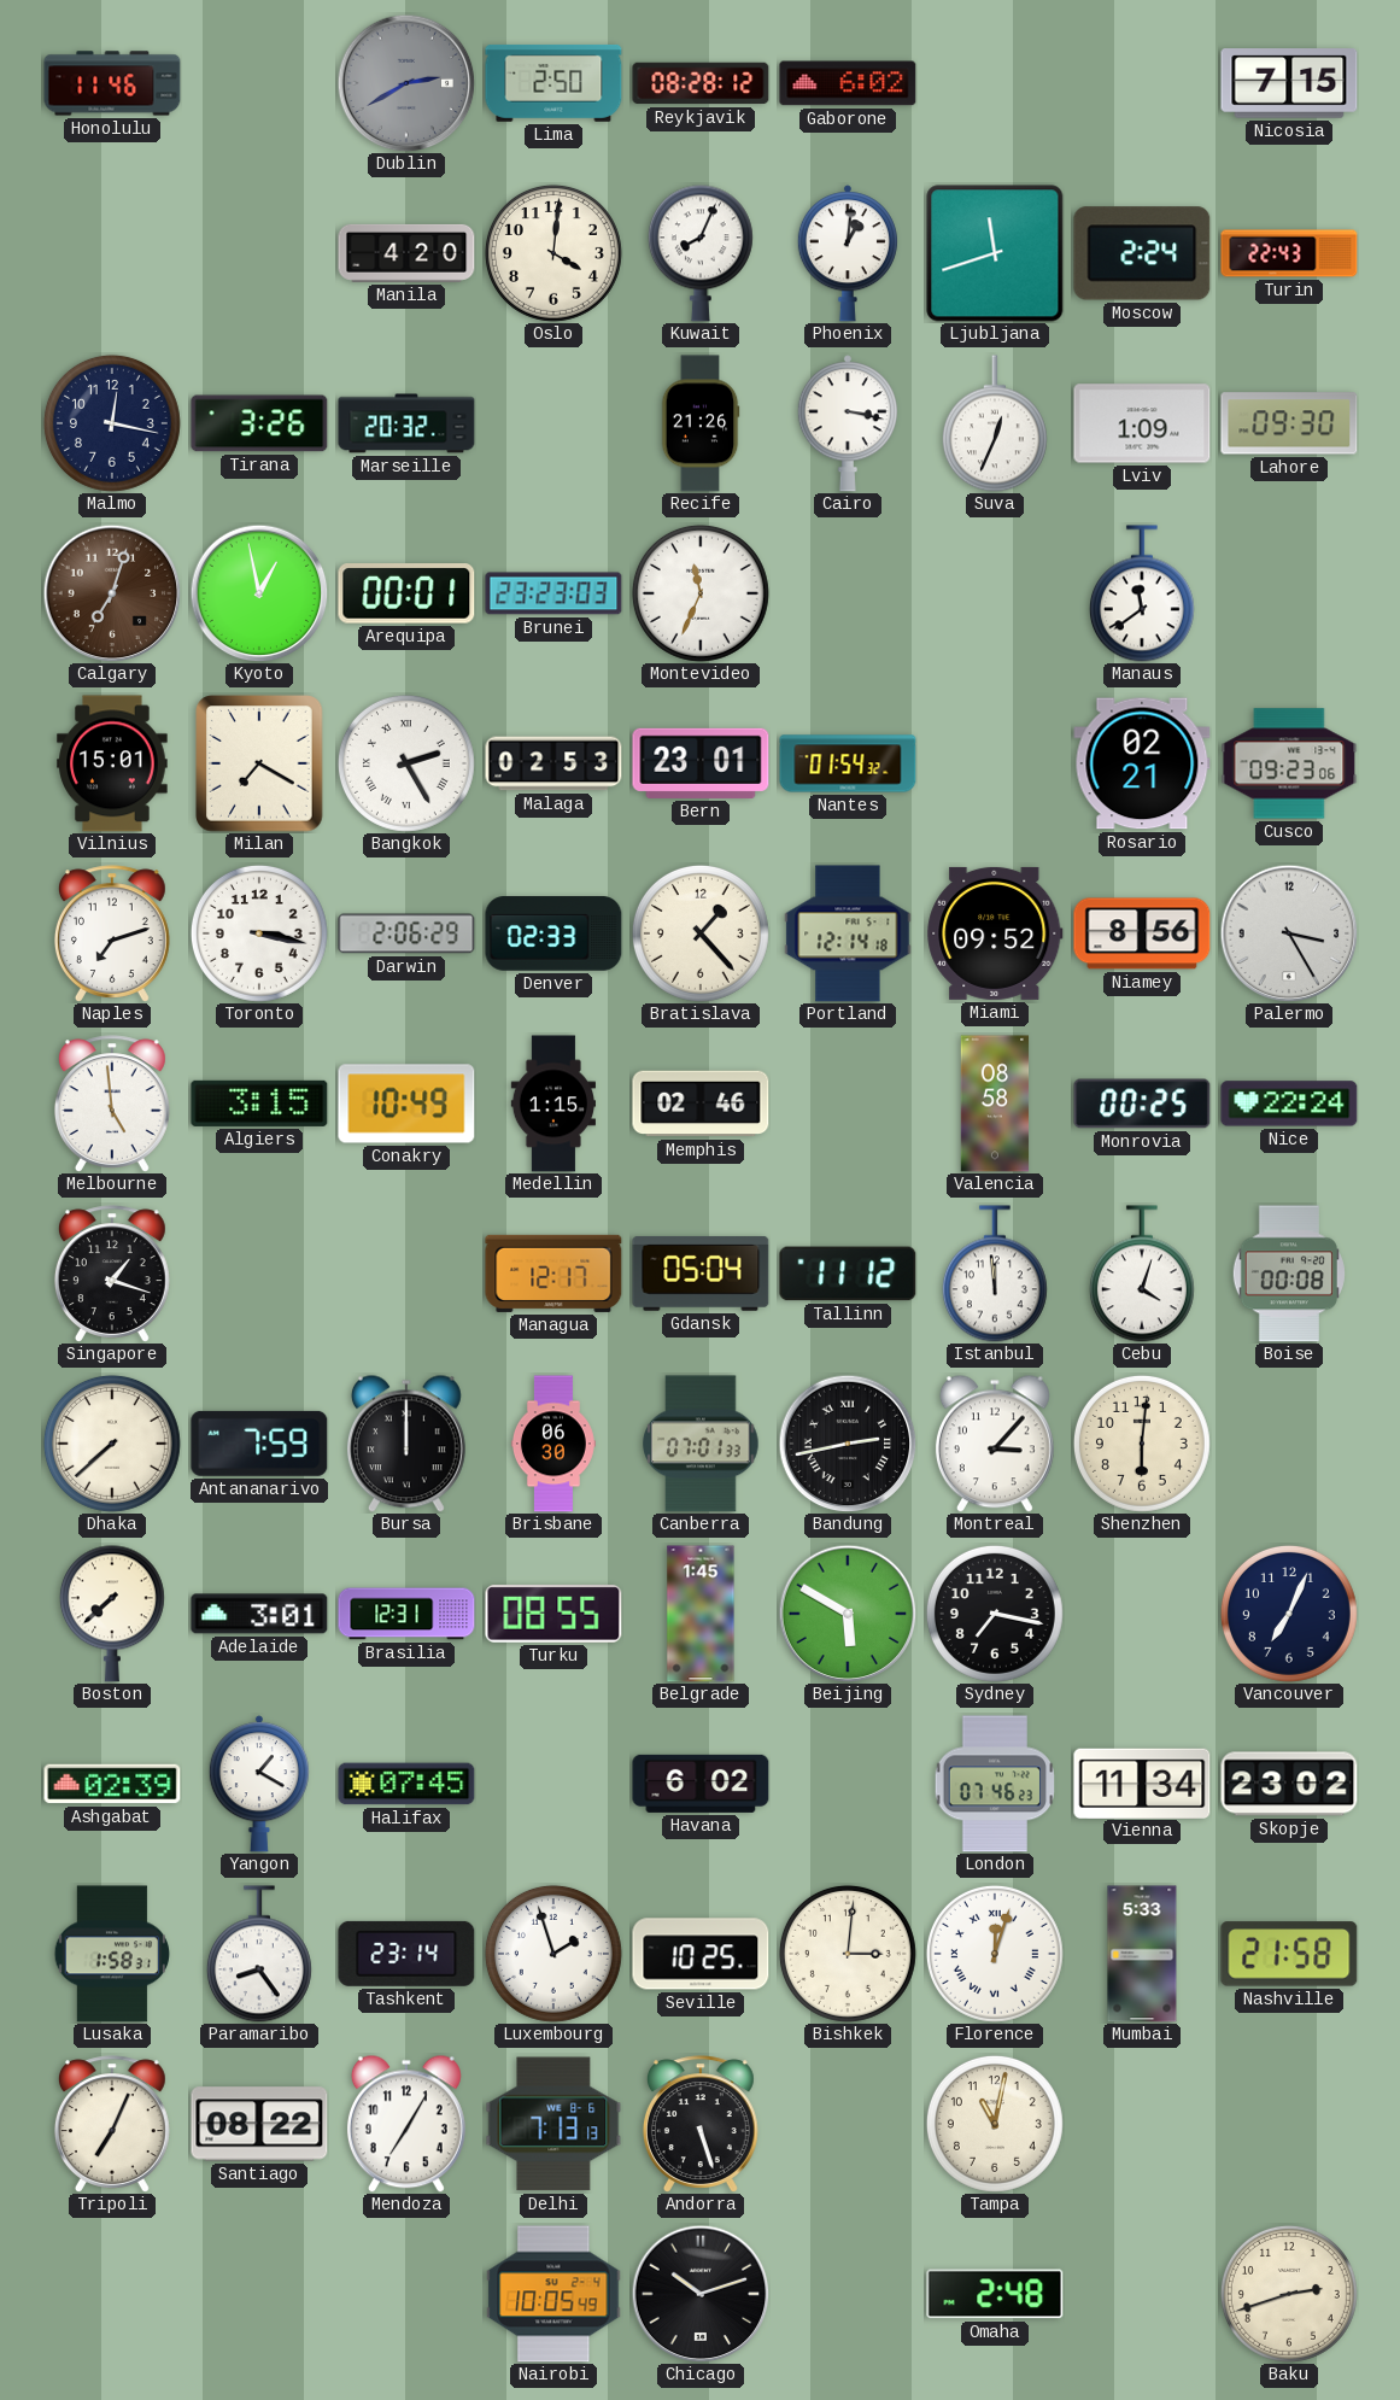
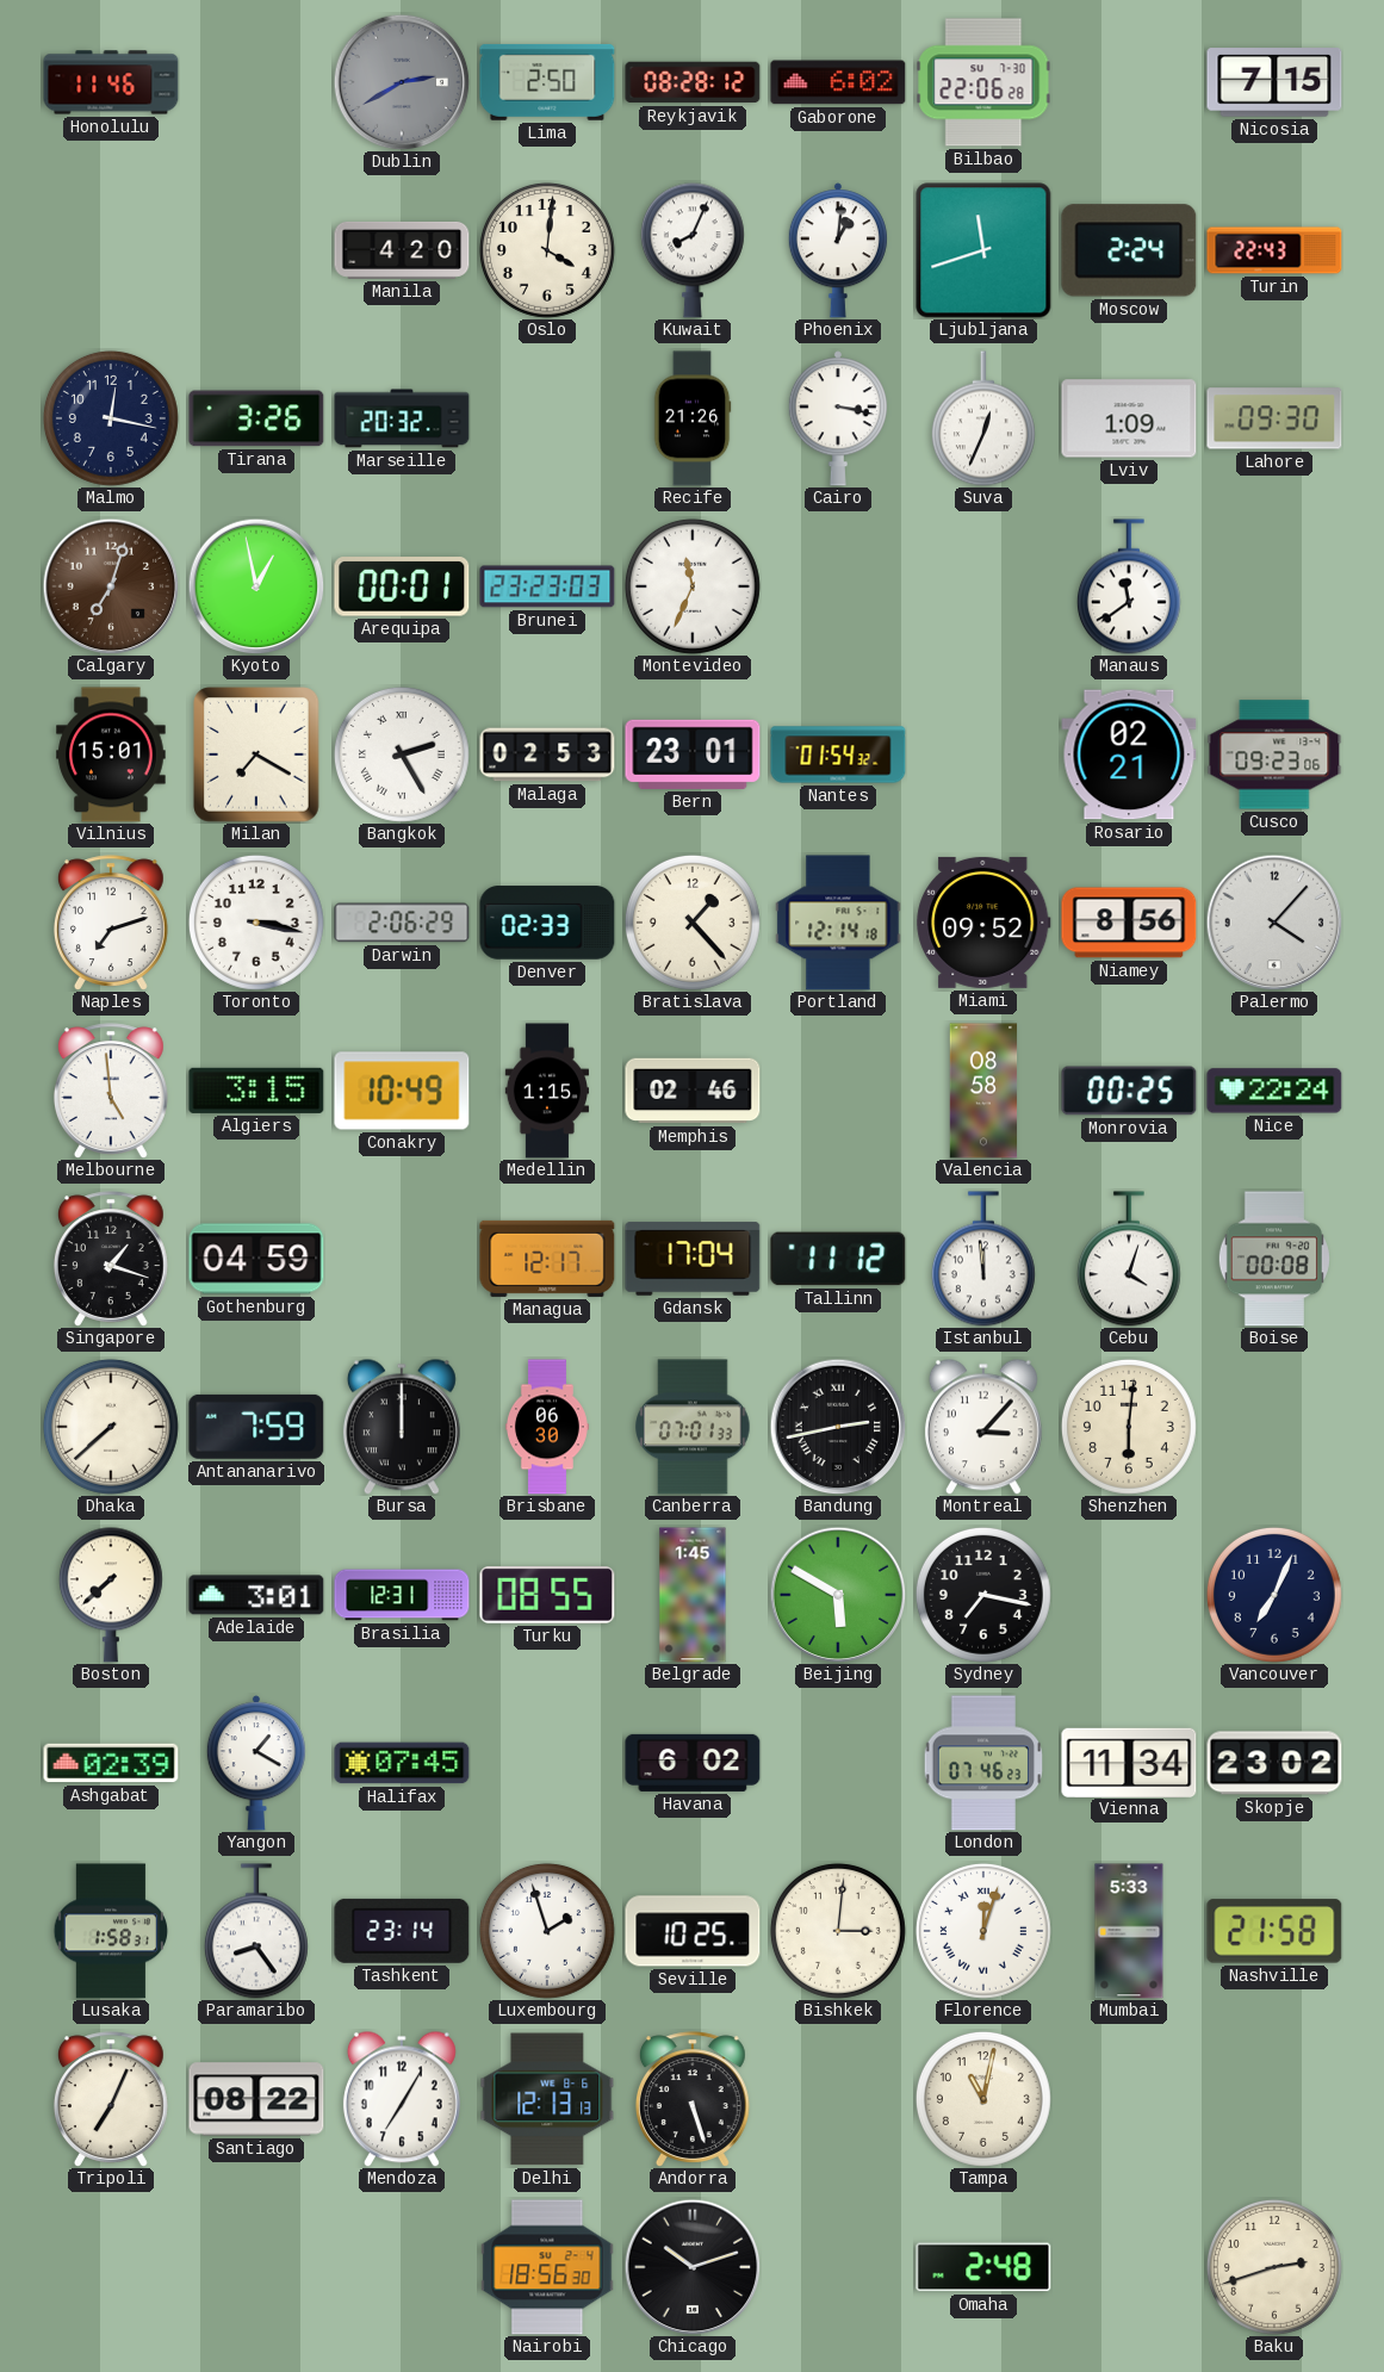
Bilbao: none -> 22:06
Palermo: 3:25 -> 4:07
Gothenburg: none -> 04:59
Gdansk: 05:04 -> 17:04
Delhi: 7:13 -> 12:13
Nairobi: 10:05 -> 18:56
